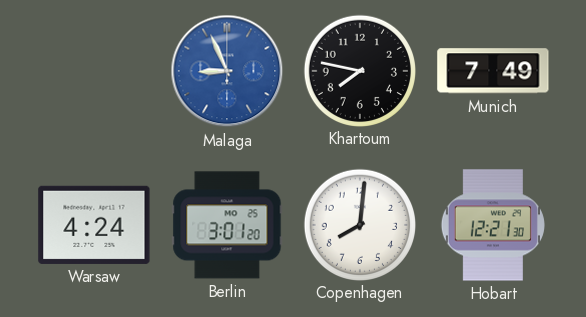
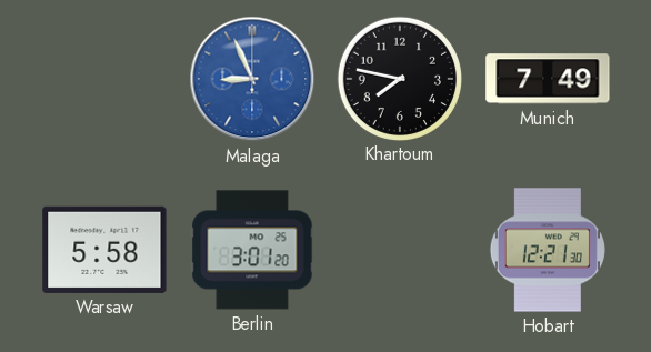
Warsaw: 4:24 -> 5:58
Copenhagen: 8:01 -> none
